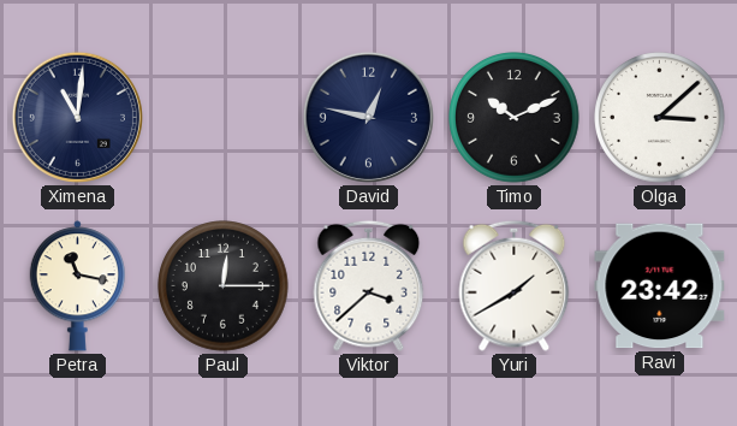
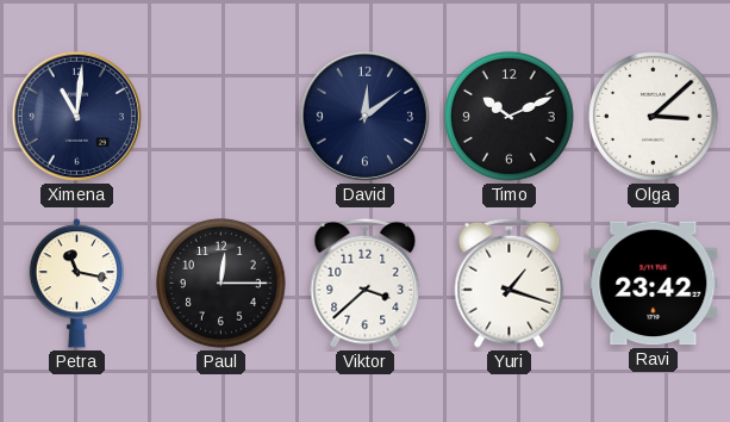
David: 12:47 -> 12:09
Yuri: 1:40 -> 1:18
